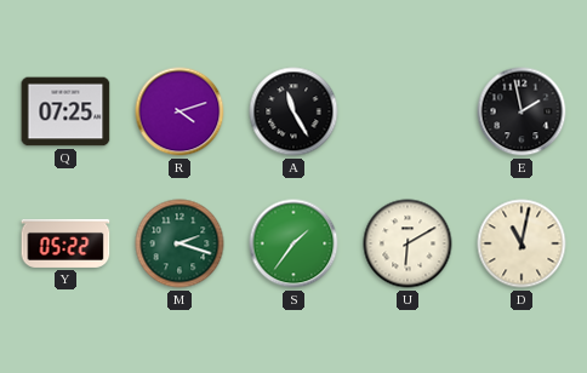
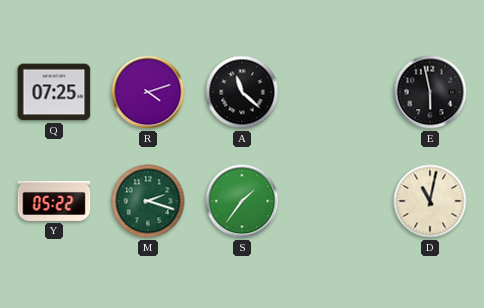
A: 11:25 -> 11:22
E: 1:58 -> 5:58
U: 6:10 -> none
